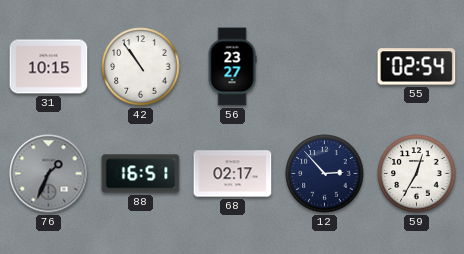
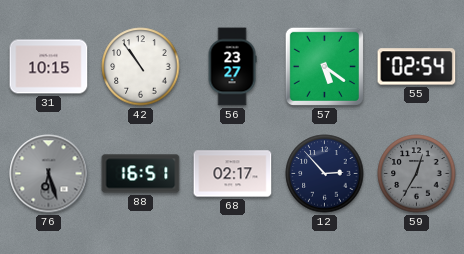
57: none -> 5:21
76: 1:34 -> 6:27
59 dial: white -> grey
